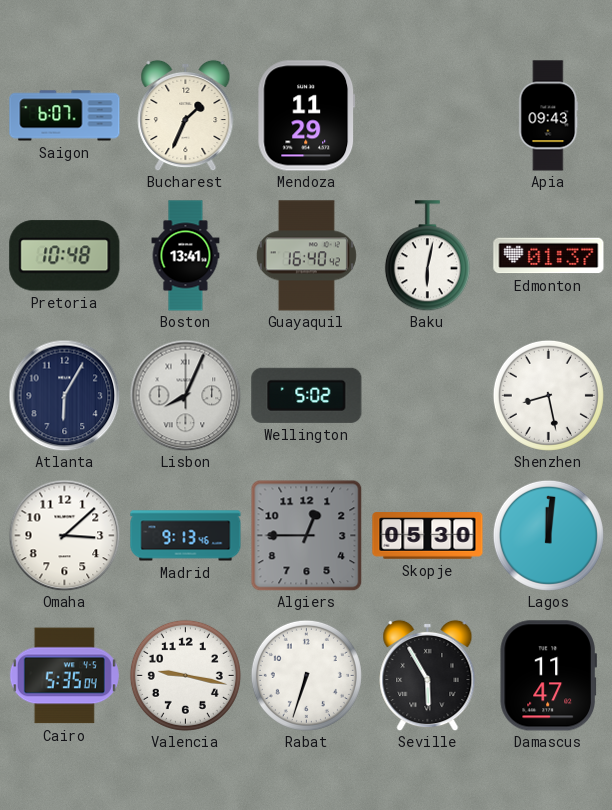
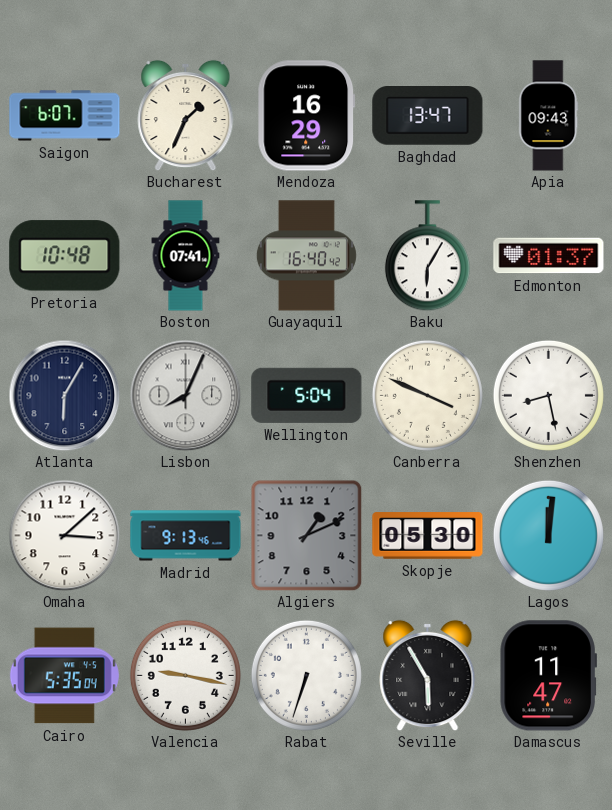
Mendoza: 11:29 -> 16:29
Baghdad: none -> 13:47
Boston: 13:41 -> 07:41
Baku: 6:02 -> 6:05
Wellington: 5:02 -> 5:04
Canberra: none -> 3:49
Algiers: 12:45 -> 1:11
